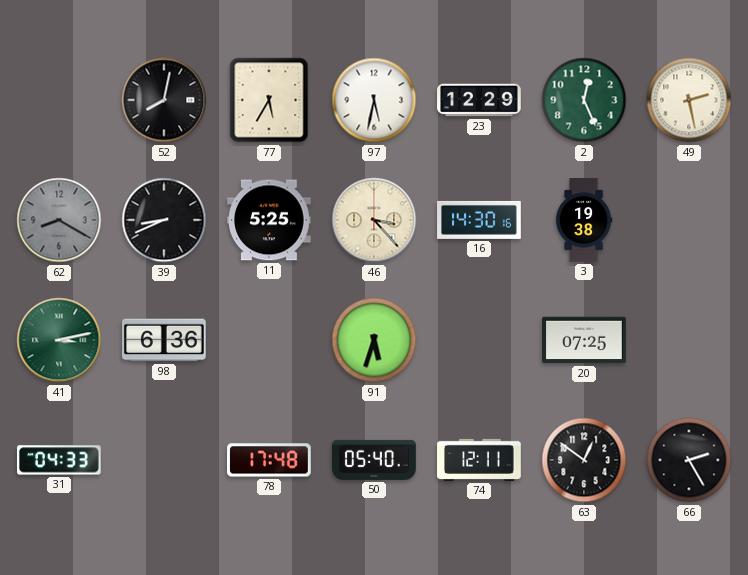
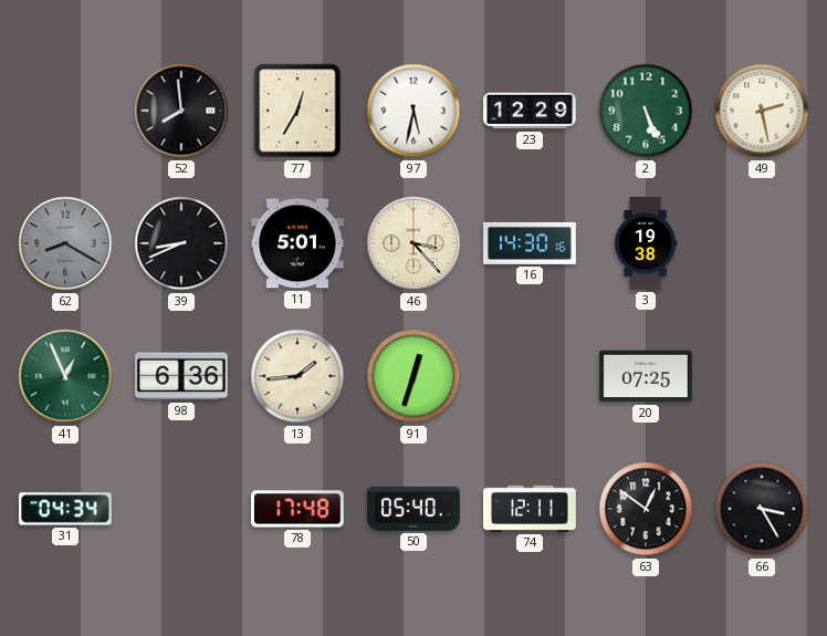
52: 8:02 -> 7:59
77: 5:35 -> 12:35
2: 12:26 -> 5:26
11: 5:25 -> 5:01
41: 3:13 -> 12:56
13: none -> 1:44
91: 5:33 -> 12:33
31: 04:33 -> 04:34
66: 2:25 -> 3:25
